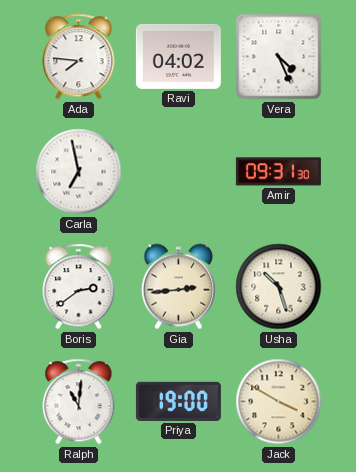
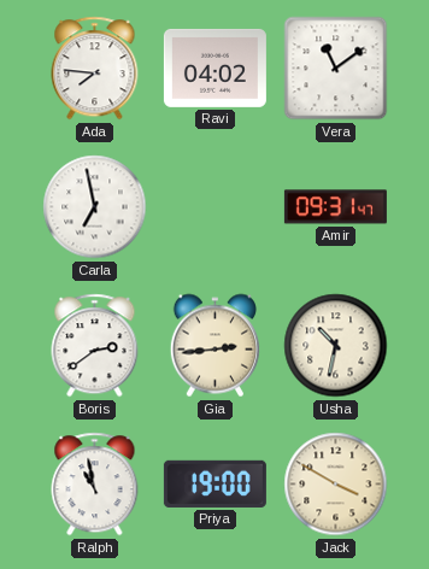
Vera: 4:26 -> 11:09
Amir: 09:31:30 -> 09:31:47
Usha: 10:27 -> 10:32
Ralph: 11:01 -> 10:58
